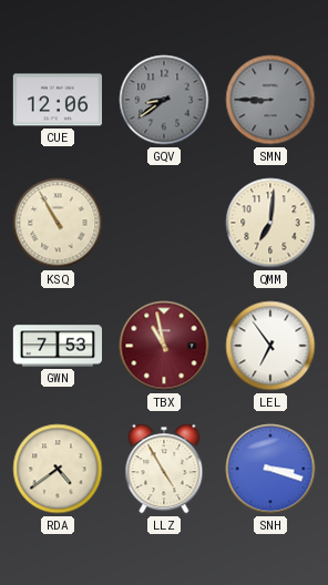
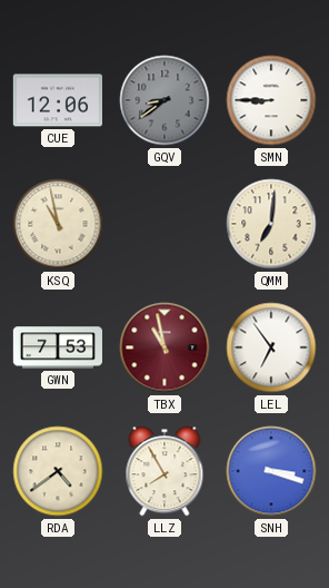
SMN dial: grey -> white
KSQ: 10:55 -> 10:58
LLZ: 4:55 -> 7:55
